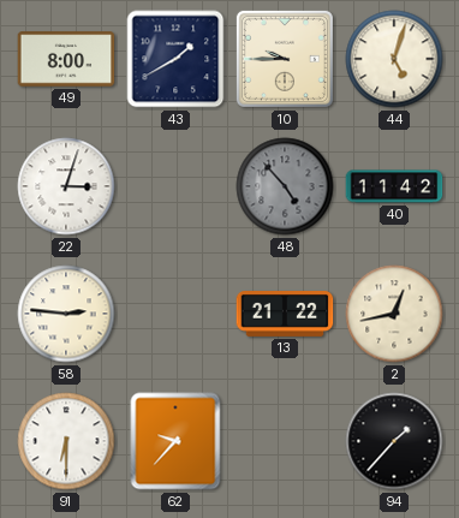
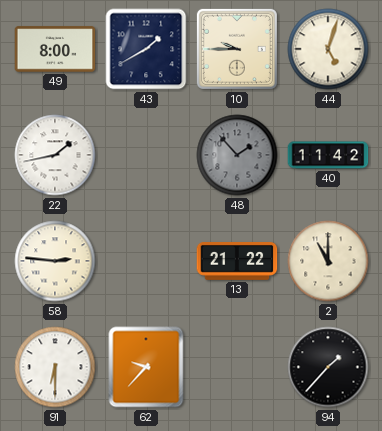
22: 3:03 -> 1:43
48: 4:53 -> 1:53
2: 12:43 -> 11:00
